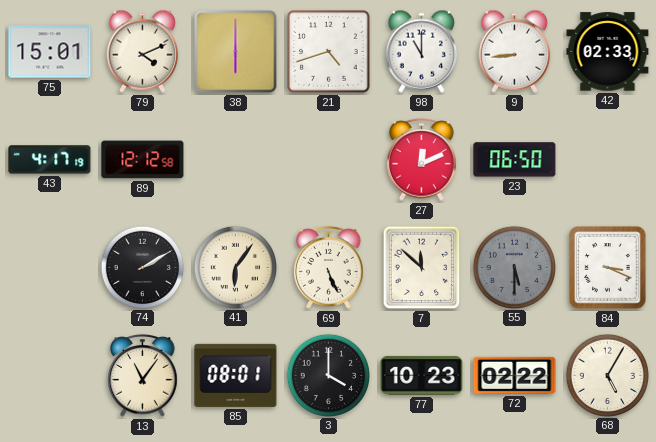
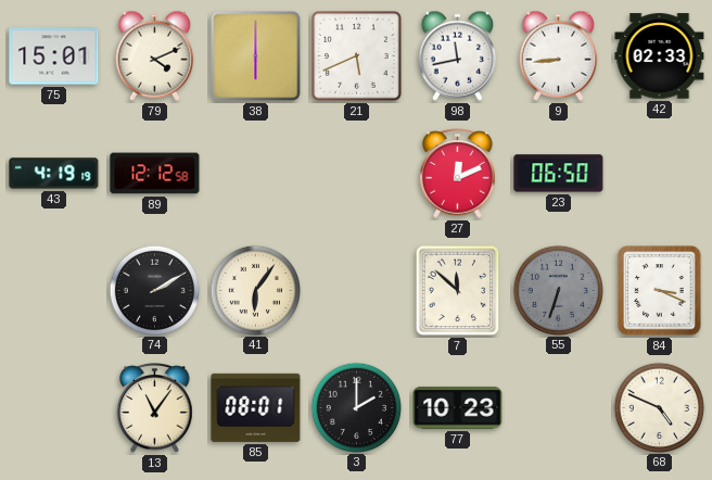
21: 4:42 -> 5:41
98: 11:00 -> 11:43
43: 4:17 -> 4:19
69: 5:26 -> none
55: 5:30 -> 6:33
3: 4:00 -> 2:00
72: 02:22 -> none
68: 5:05 -> 4:49
